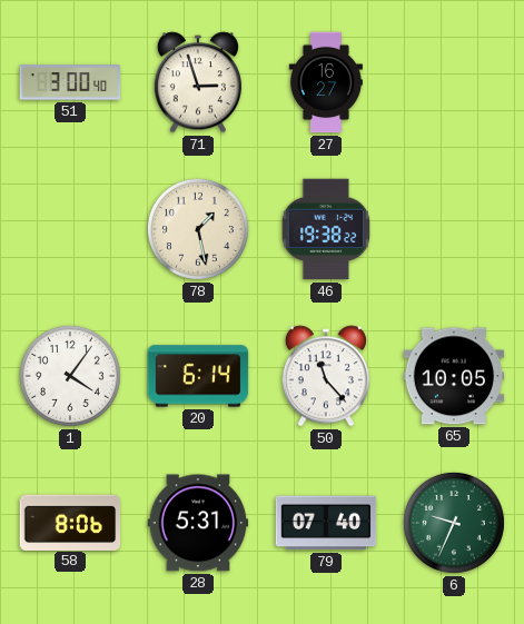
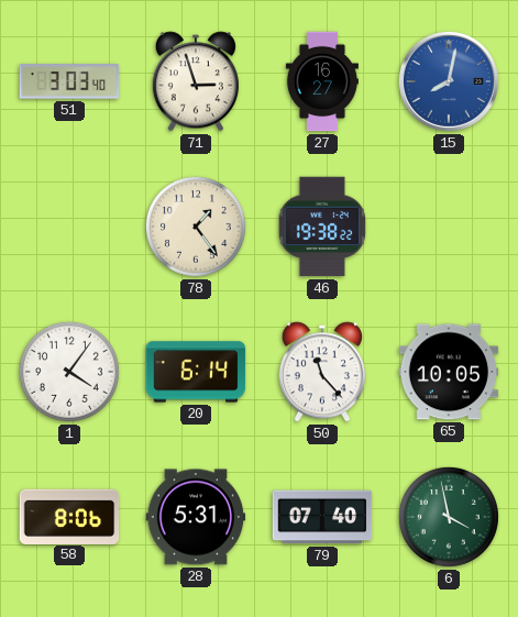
51: 3:00 -> 3:03
15: none -> 8:02
78: 1:28 -> 1:24
6: 9:34 -> 3:58
